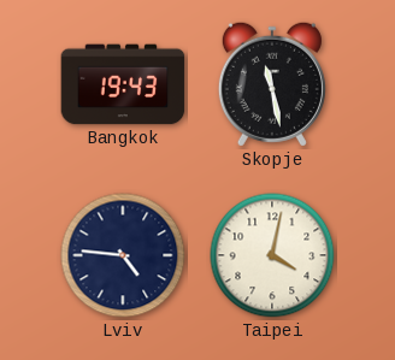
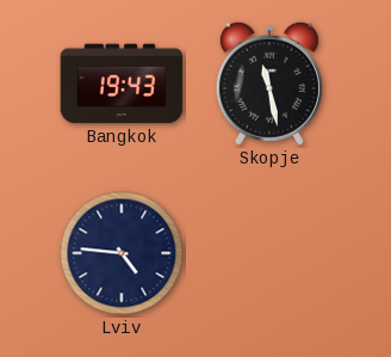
Taipei: 4:02 -> none
